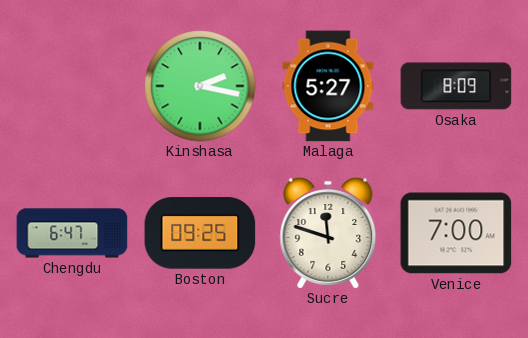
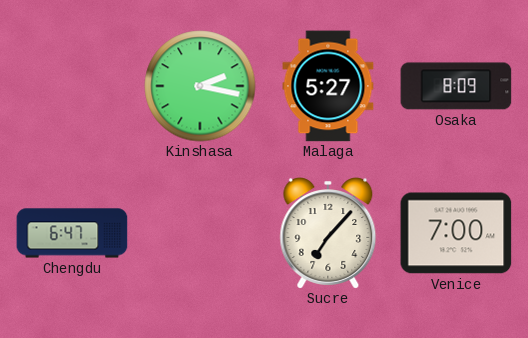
Boston: 09:25 -> none
Sucre: 11:48 -> 7:07
